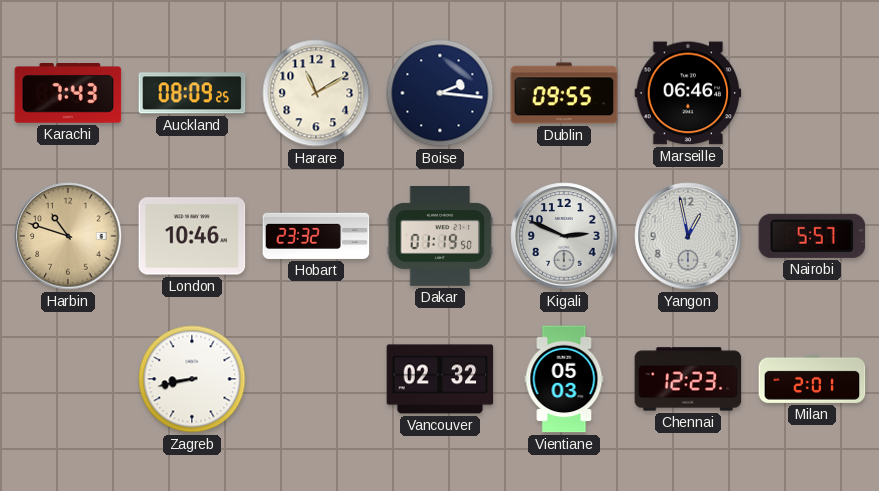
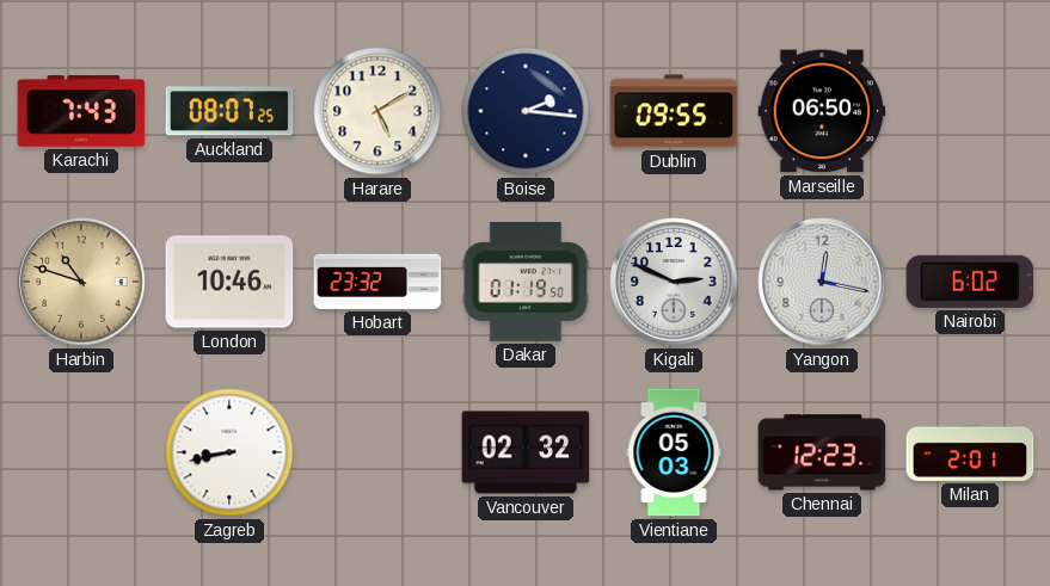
Auckland: 08:09 -> 08:07
Harare: 11:10 -> 5:10
Marseille: 06:46 -> 06:50
Yangon: 12:58 -> 12:17
Nairobi: 5:57 -> 6:02
